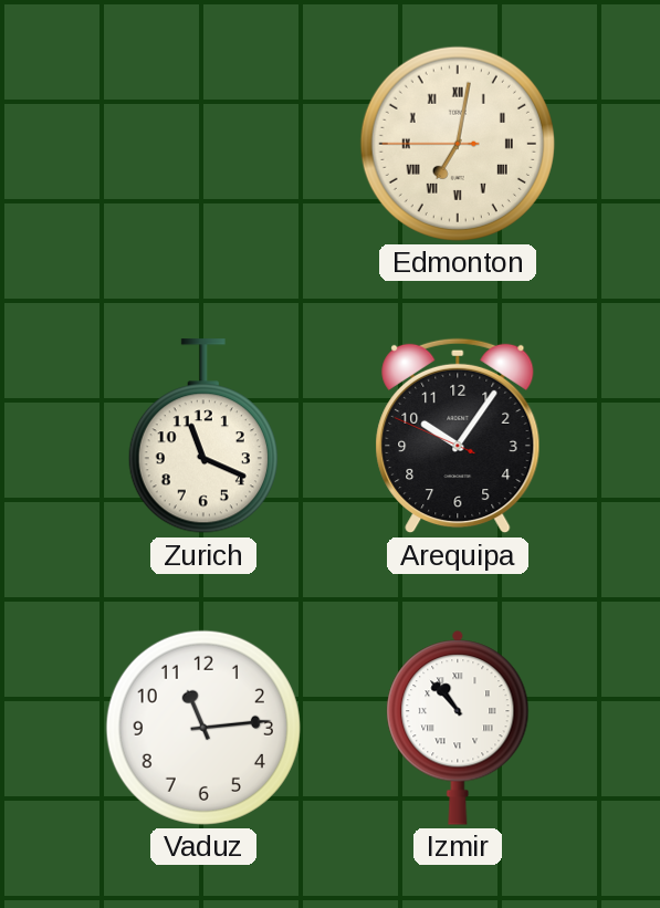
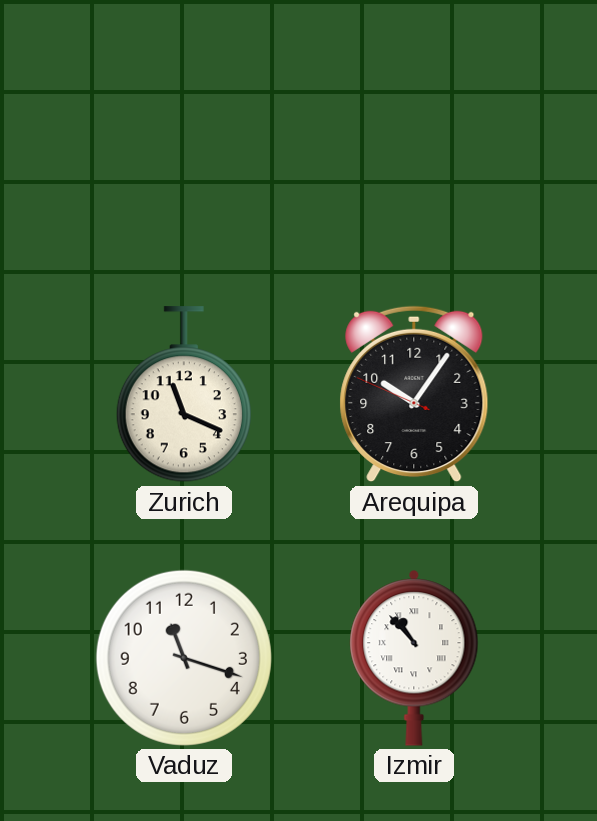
Edmonton: 7:01 -> none
Vaduz: 11:14 -> 11:18
